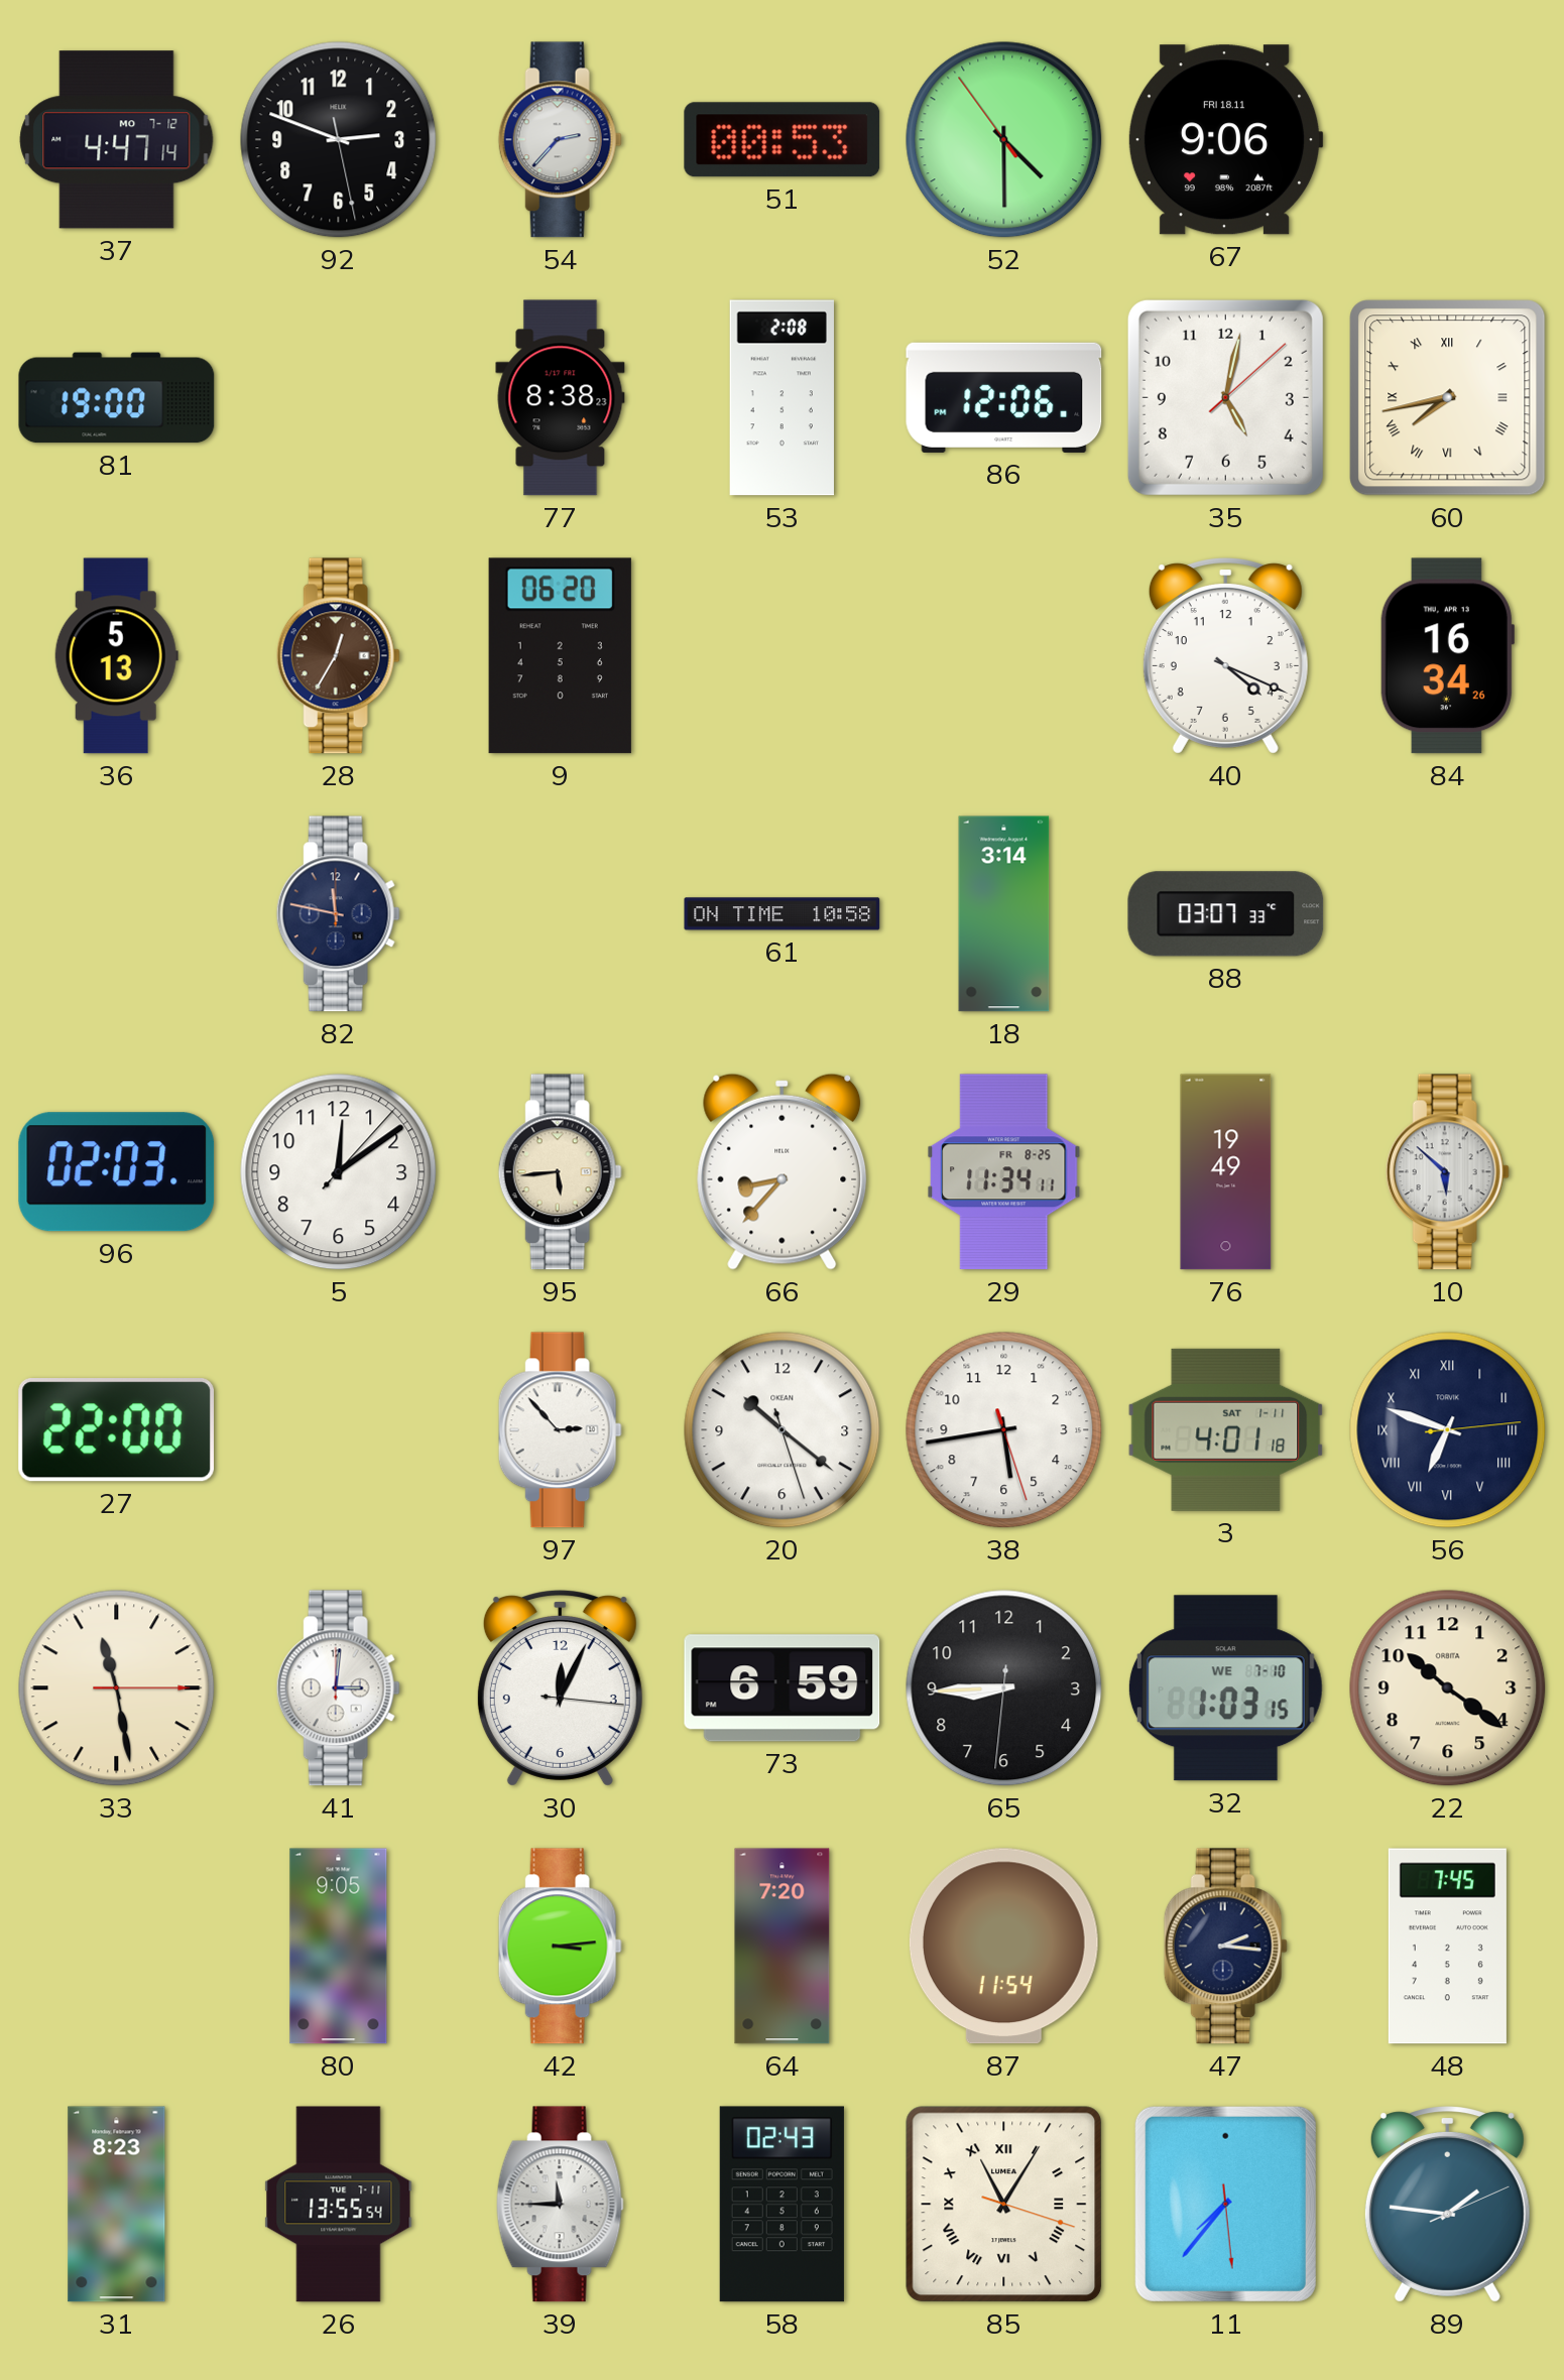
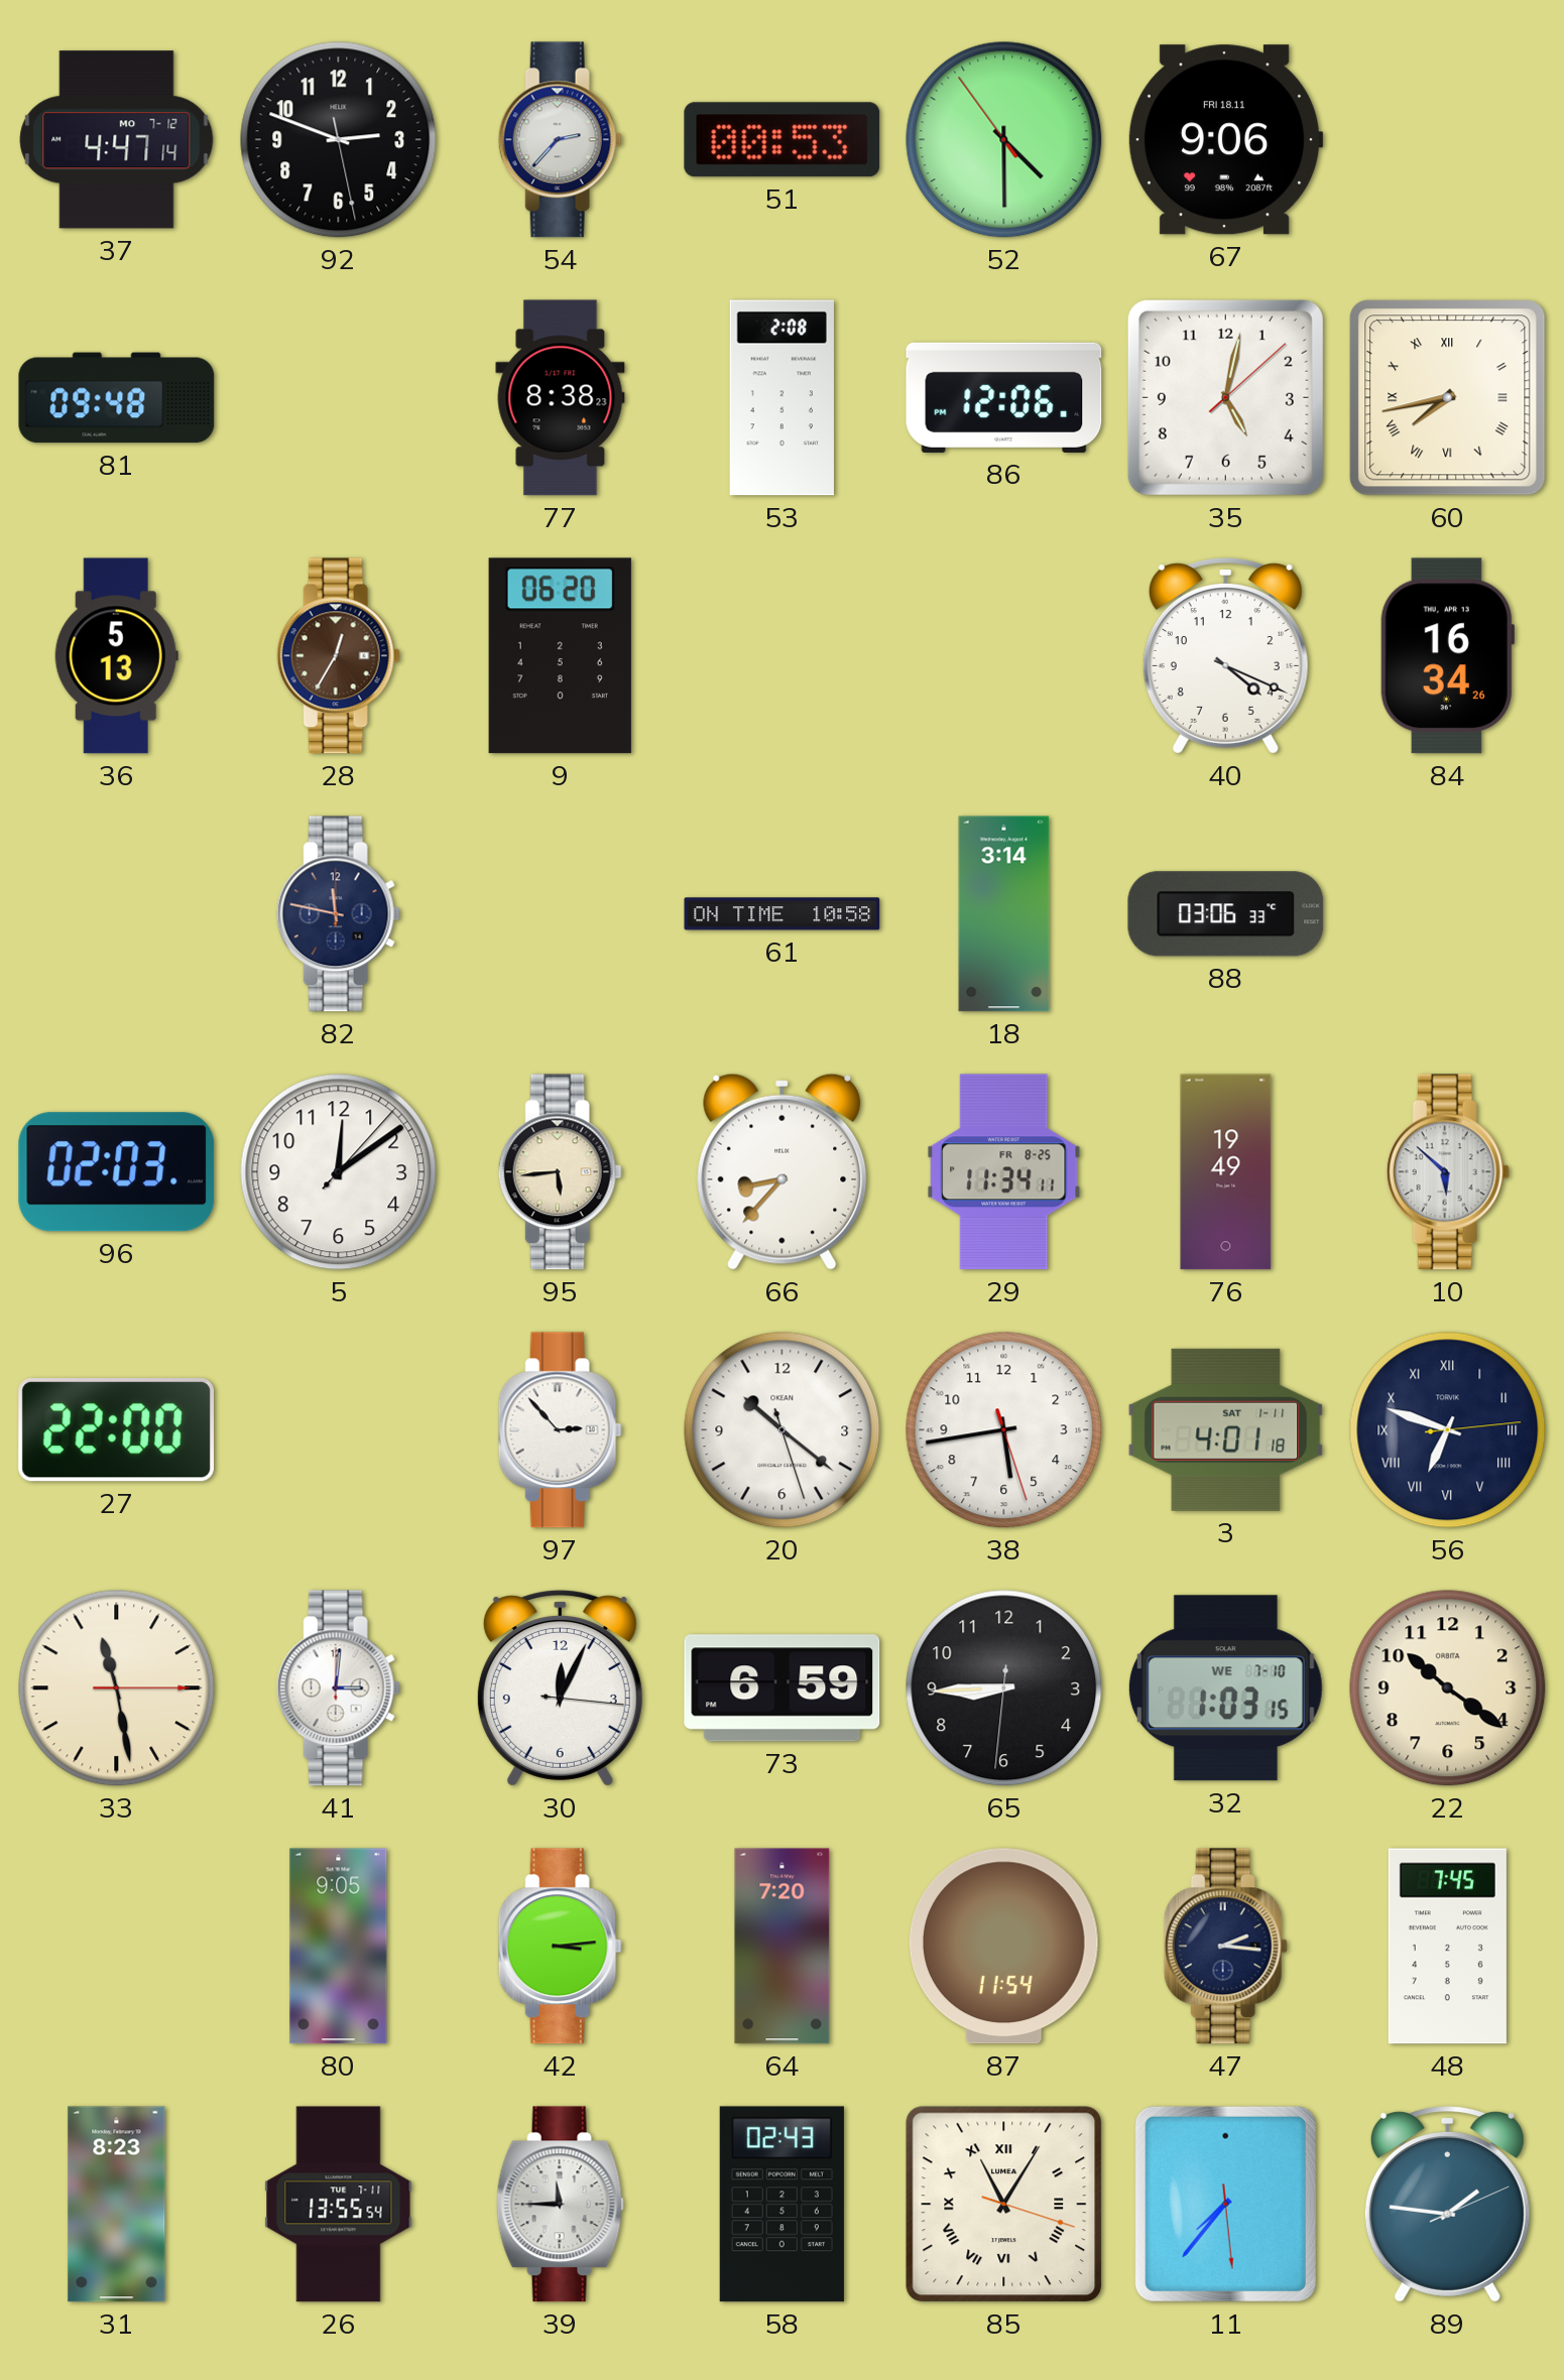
81: 19:00 -> 09:48
88: 03:07 -> 03:06
